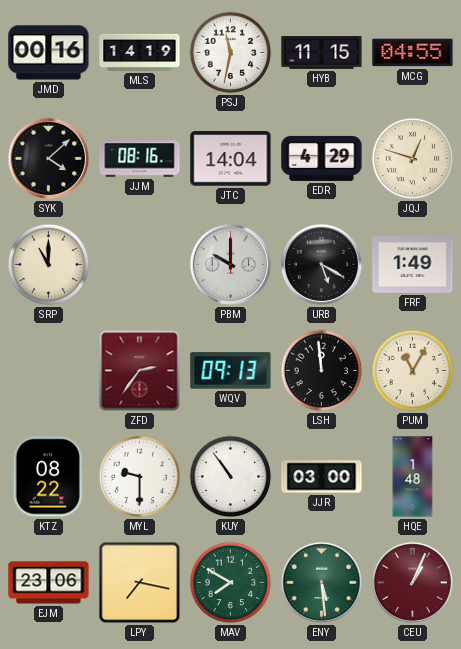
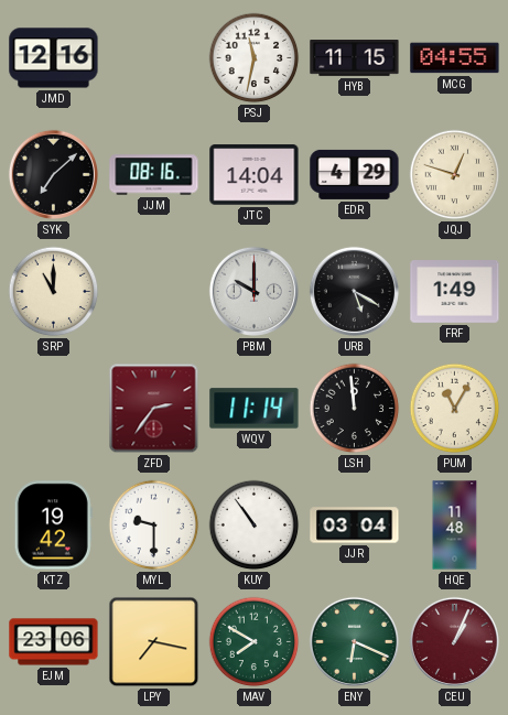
JMD: 00:16 -> 12:16
MLS: 14:19 -> none
SYK: 4:08 -> 7:08
WQV: 09:13 -> 11:14
KTZ: 08:22 -> 19:42
JJR: 03:00 -> 03:04
HQE: 1:48 -> 11:48
ENY: 5:29 -> 6:19
